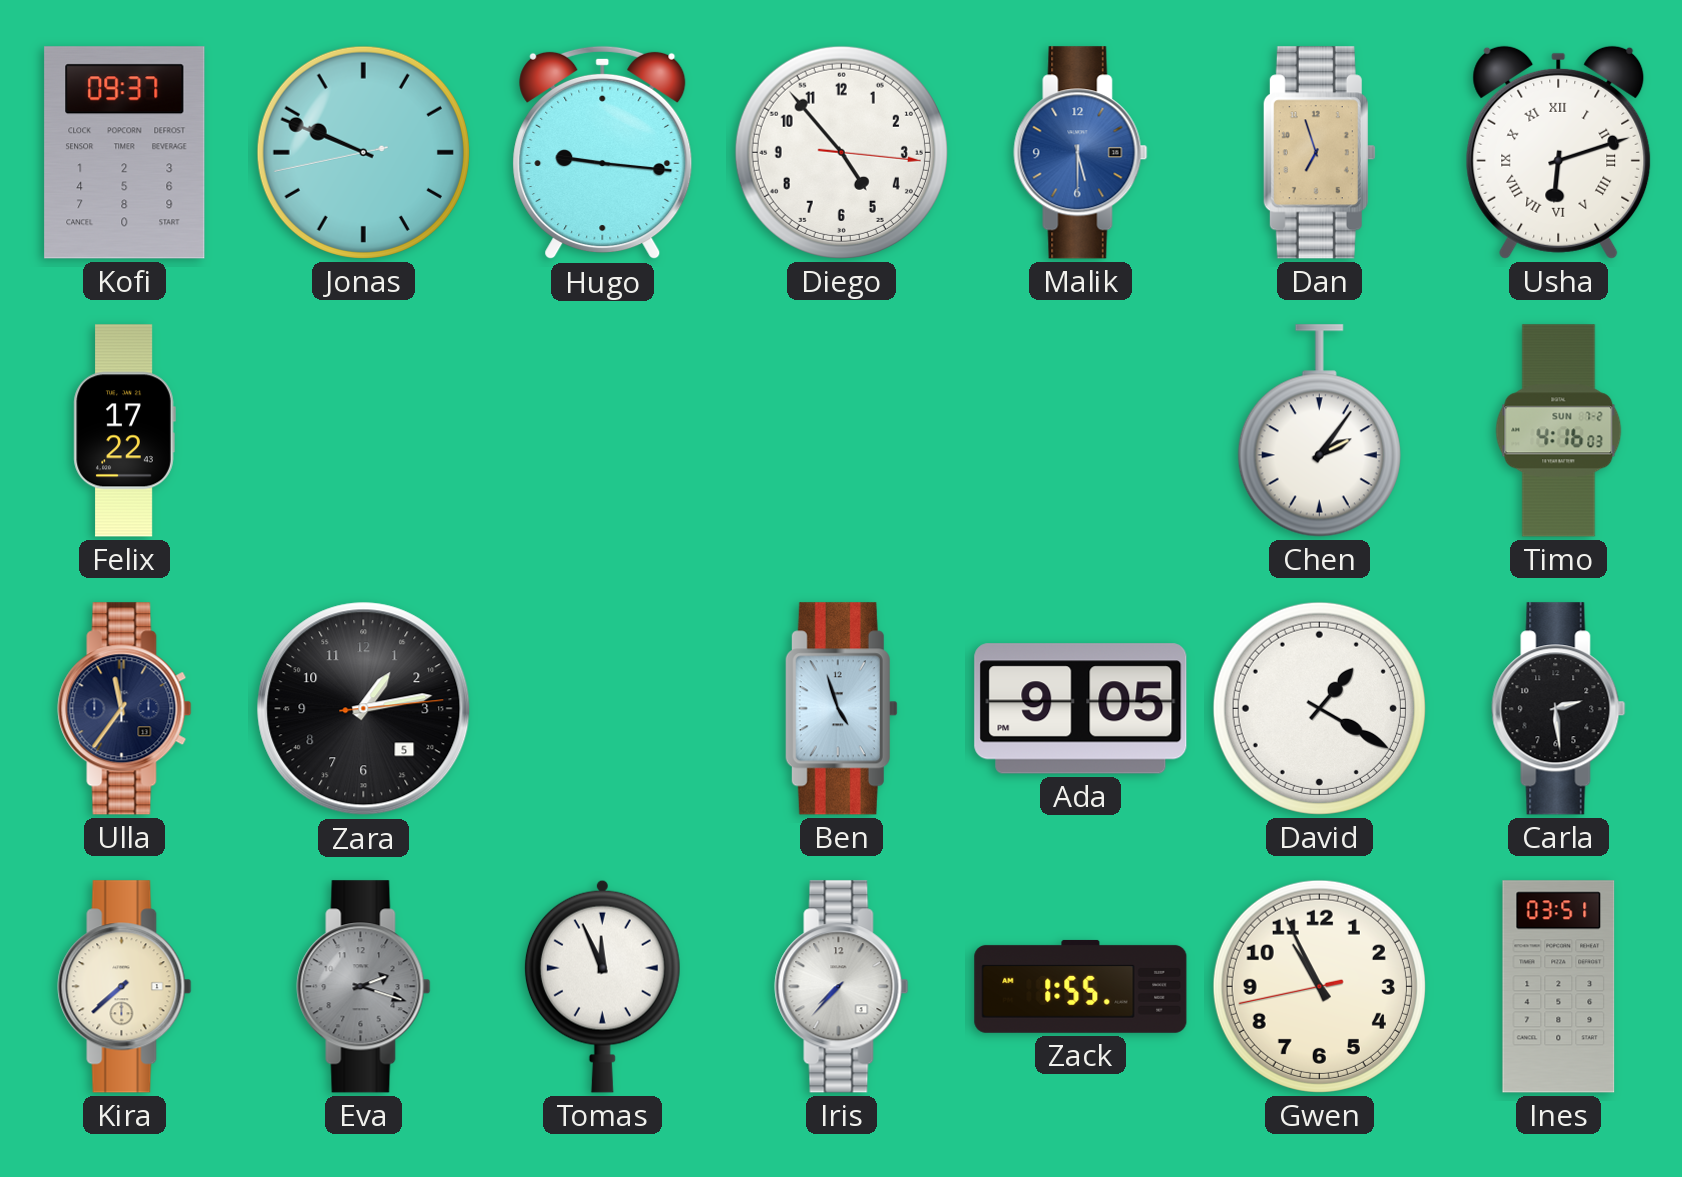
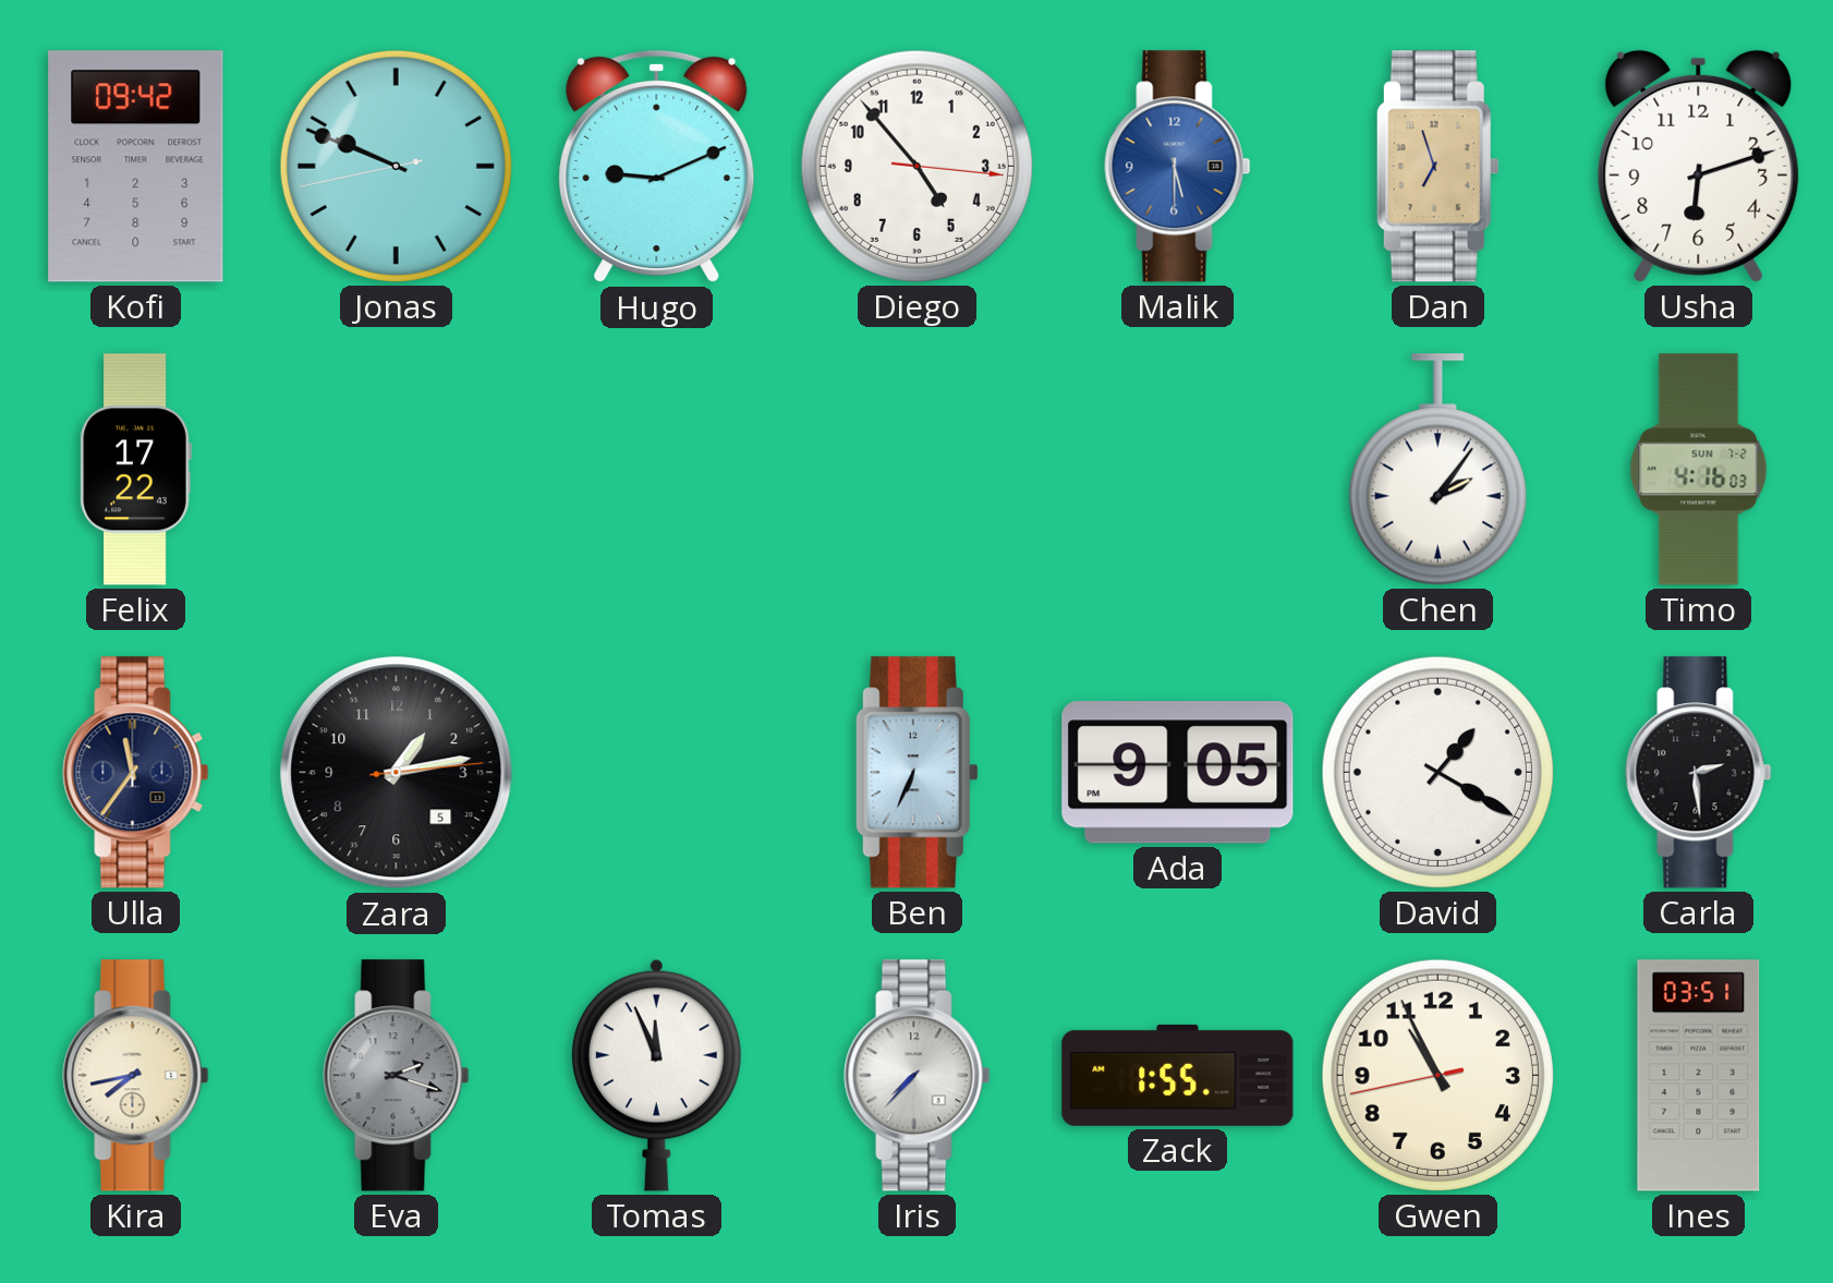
Kofi: 09:37 -> 09:42
Hugo: 9:16 -> 9:11
Usha numerals: Roman -> Arabic
Ben: 4:57 -> 6:34
Kira: 7:38 -> 7:43
